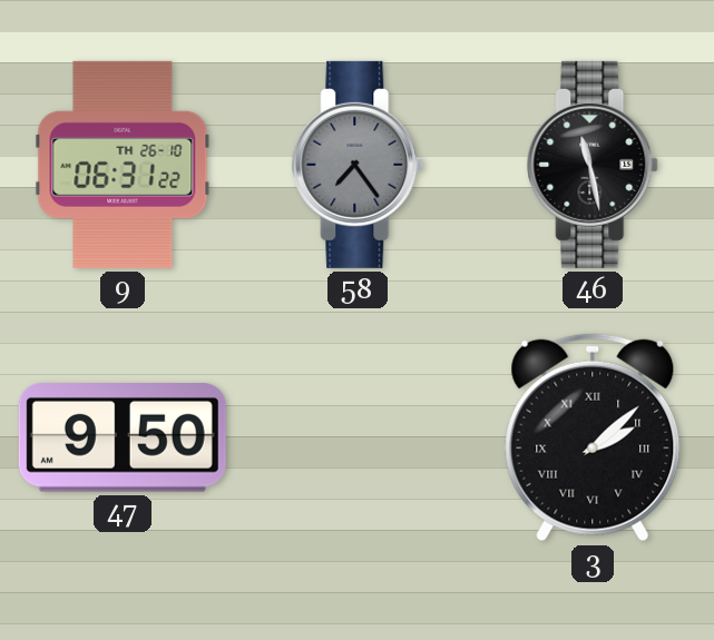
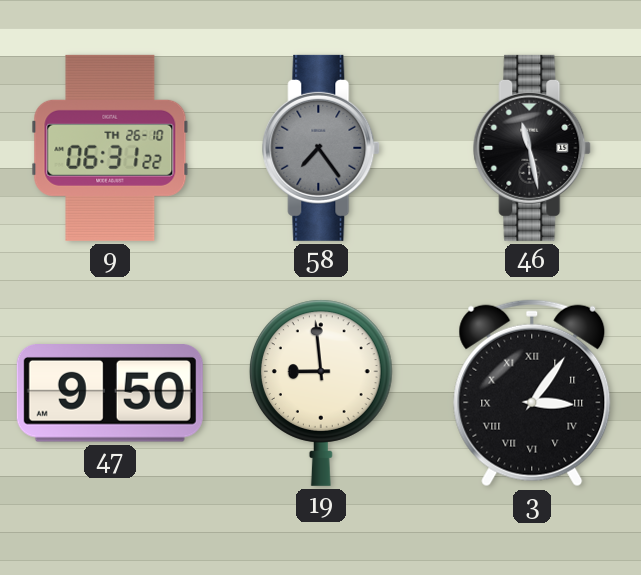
19: none -> 8:59
3: 2:08 -> 3:06
